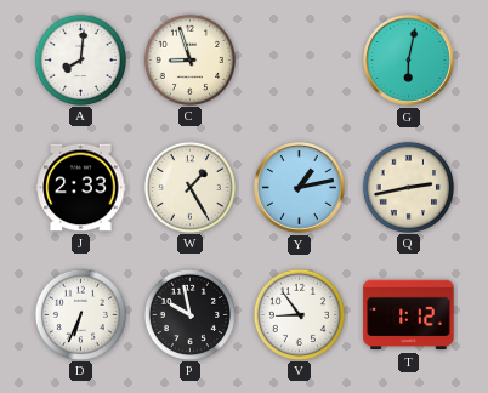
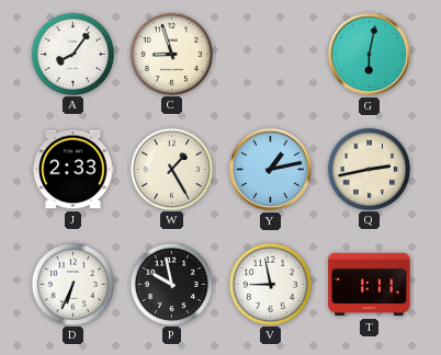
A: 8:01 -> 8:06
V: 8:54 -> 8:58
T: 1:12 -> 1:11
